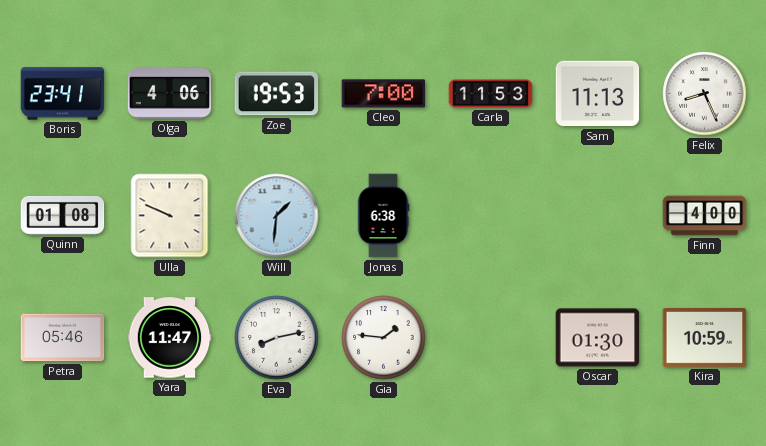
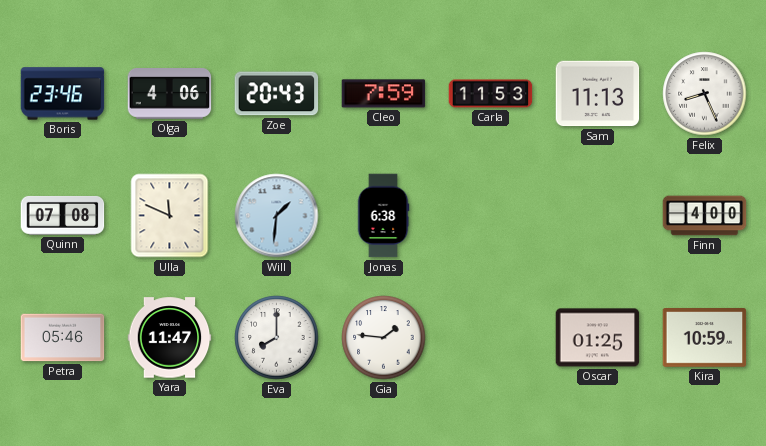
Boris: 23:41 -> 23:46
Zoe: 19:53 -> 20:43
Cleo: 7:00 -> 7:59
Quinn: 01:08 -> 07:08
Ulla: 9:49 -> 11:49
Eva: 8:13 -> 8:00
Oscar: 01:30 -> 01:25
